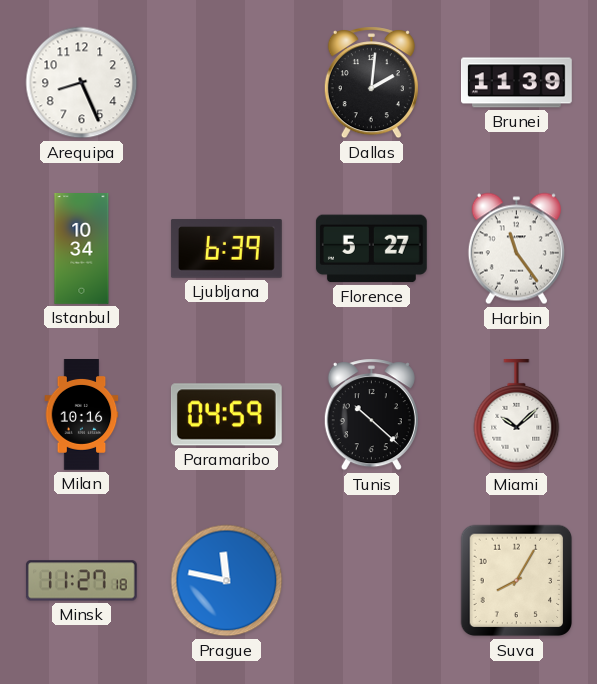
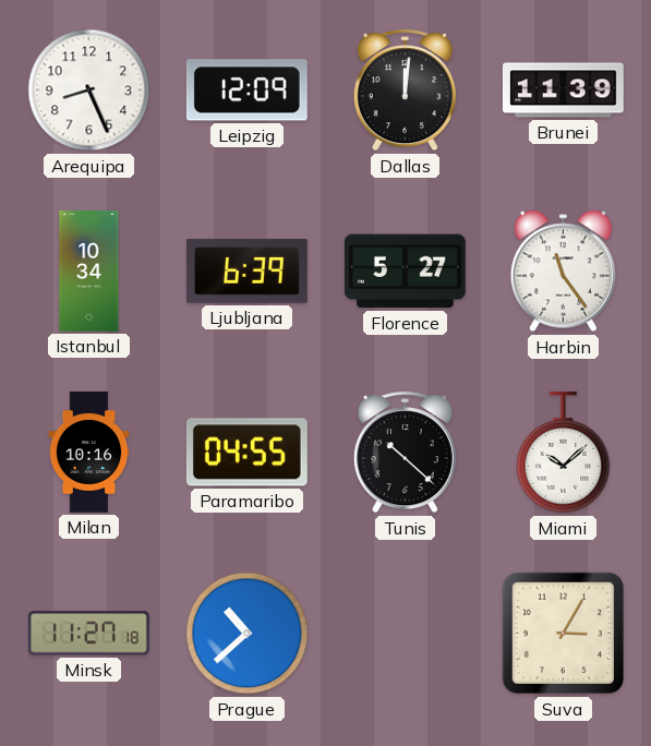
Leipzig: none -> 12:09
Dallas: 2:01 -> 12:01
Paramaribo: 04:59 -> 04:55
Prague: 11:47 -> 10:38
Suva: 8:05 -> 3:05
